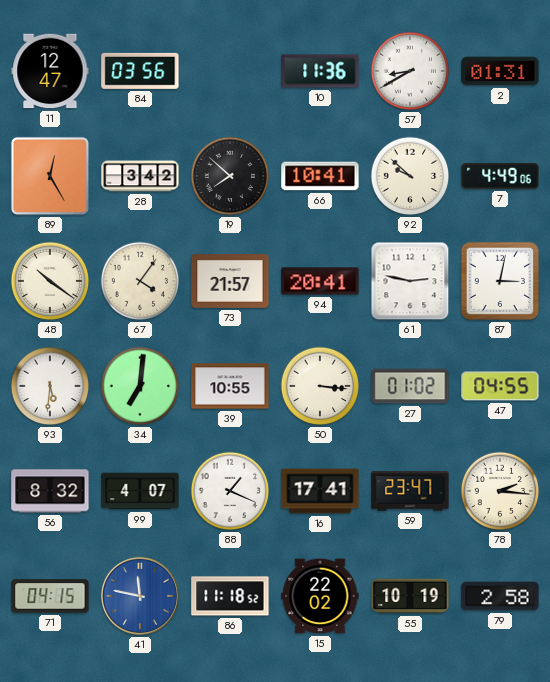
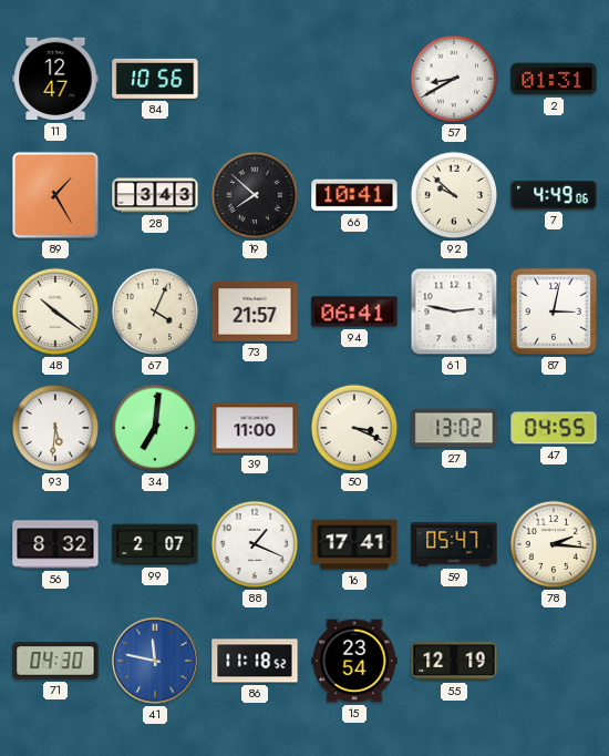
84: 03:56 -> 10:56
10: 11:36 -> none
89: 12:25 -> 1:25
28: 3:42 -> 3:43
67: 4:06 -> 4:04
94: 20:41 -> 06:41
39: 10:55 -> 11:00
50: 3:16 -> 3:19
27: 01:02 -> 13:02
99: 4:07 -> 2:07
59: 23:47 -> 05:47
71: 04:15 -> 04:30
15: 22:02 -> 23:54
55: 10:19 -> 12:19
79: 2:58 -> none
